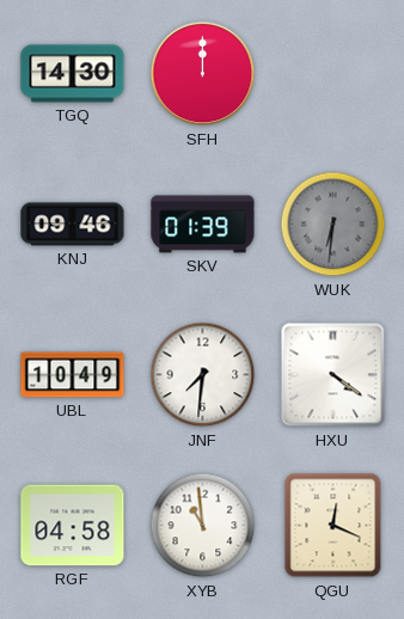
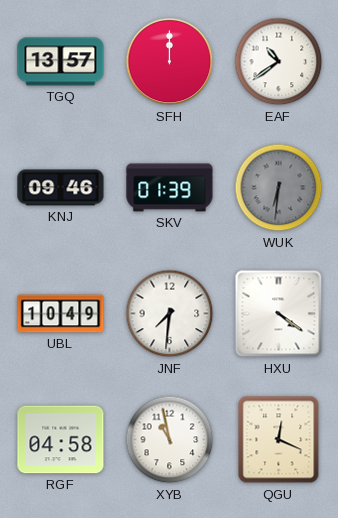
TGQ: 14:30 -> 13:57
EAF: none -> 10:39
XYB: 10:59 -> 10:58
